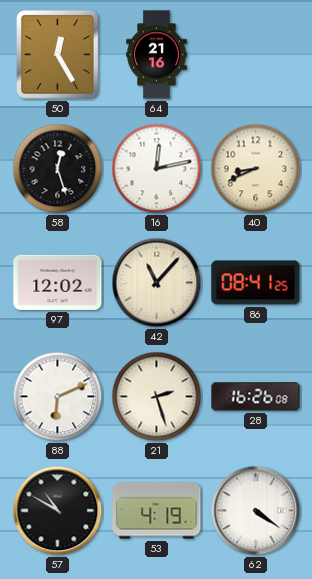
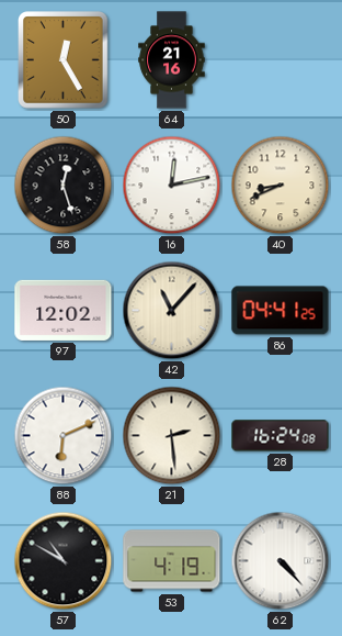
86: 08:41 -> 04:41
21: 2:27 -> 2:29
28: 16:26 -> 16:24
62: 4:21 -> 4:23
